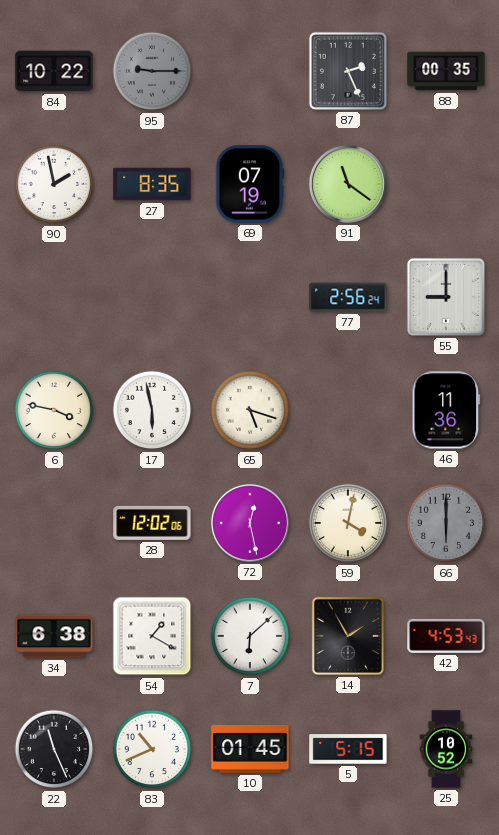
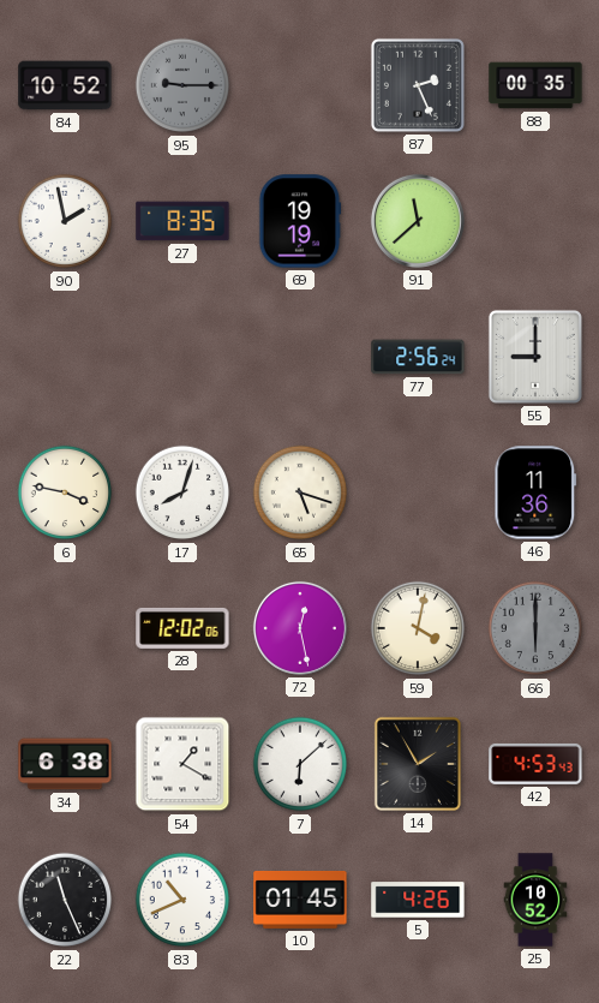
84: 10:22 -> 10:52
69: 07:19 -> 19:19
91: 11:21 -> 11:38
17: 5:58 -> 8:03
5: 5:15 -> 4:26
